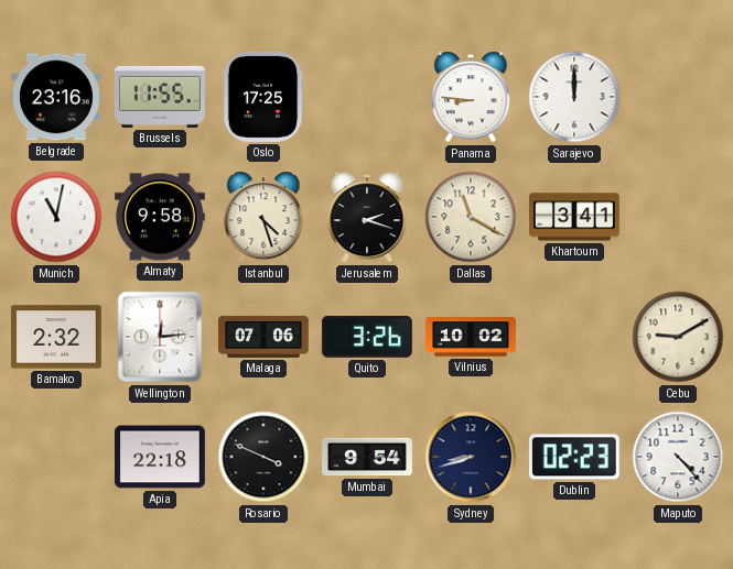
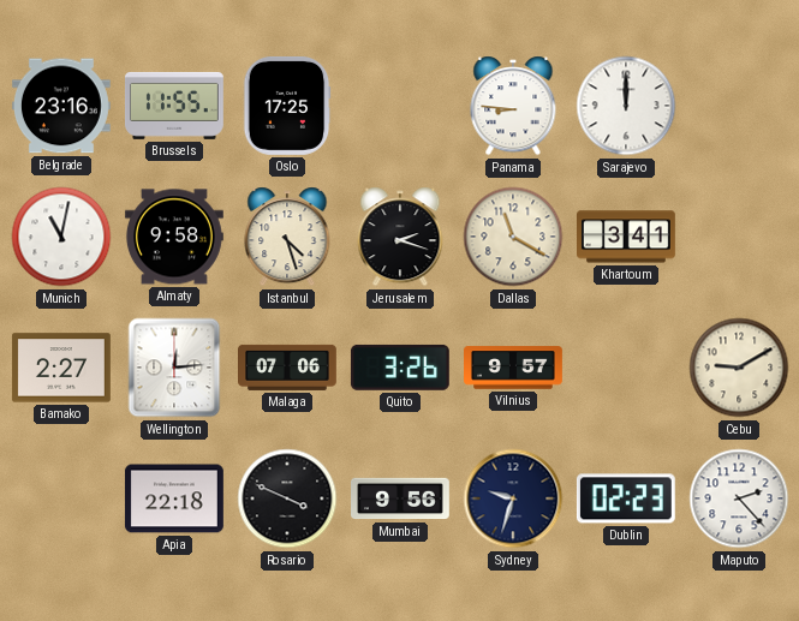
Bamako: 2:32 -> 2:27
Vilnius: 10:02 -> 9:57
Mumbai: 9:54 -> 9:56
Sydney: 8:42 -> 9:33
Maputo: 4:23 -> 2:23
